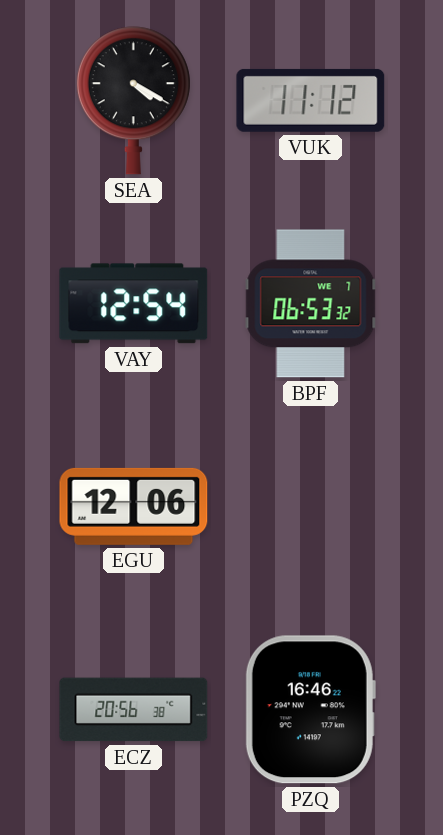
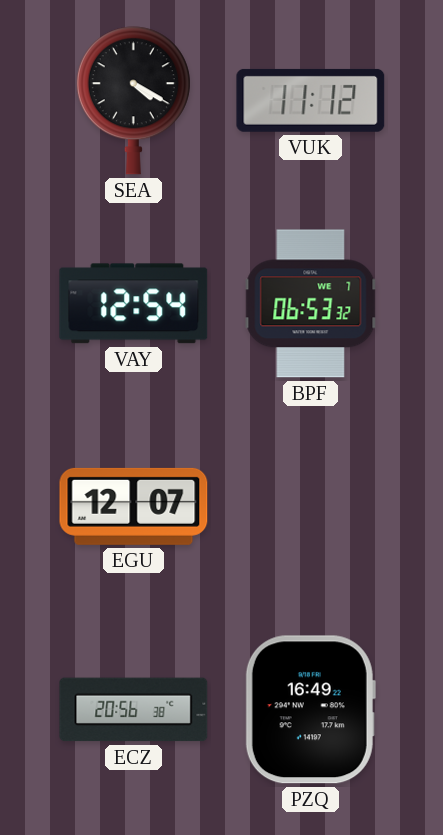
EGU: 12:06 -> 12:07
PZQ: 16:46 -> 16:49
